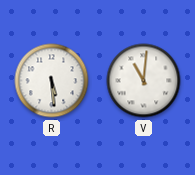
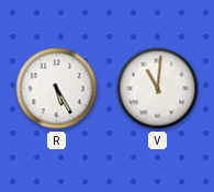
R: 5:29 -> 5:25
